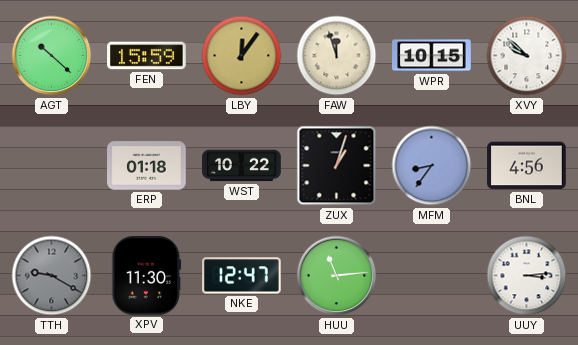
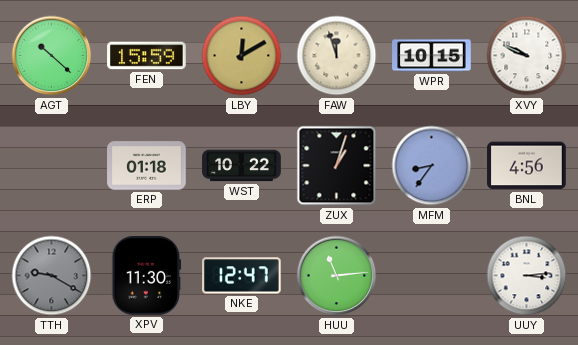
LBY: 12:06 -> 12:10
XVY: 9:52 -> 9:49
